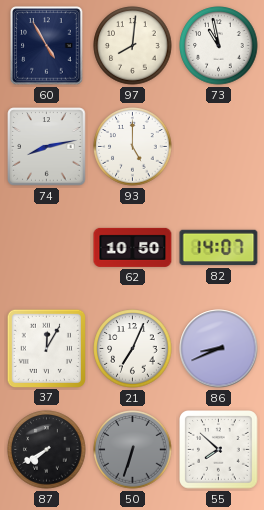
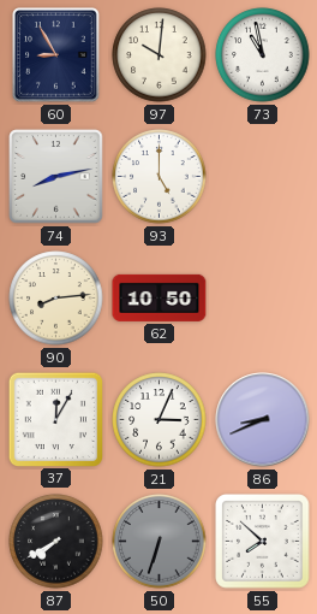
60: 4:55 -> 8:55
97: 8:01 -> 10:01
90: none -> 8:14
82: 14:07 -> none
21: 7:04 -> 3:04
